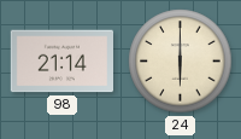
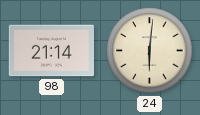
24: 6:00 -> 6:01
